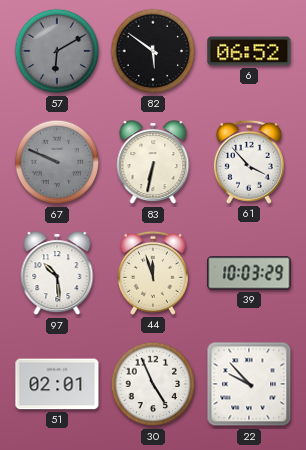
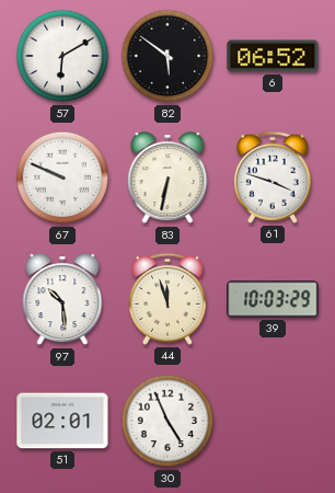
57 dial: grey -> white
67 dial: grey -> white
61: 3:53 -> 3:48
22: 9:53 -> none
